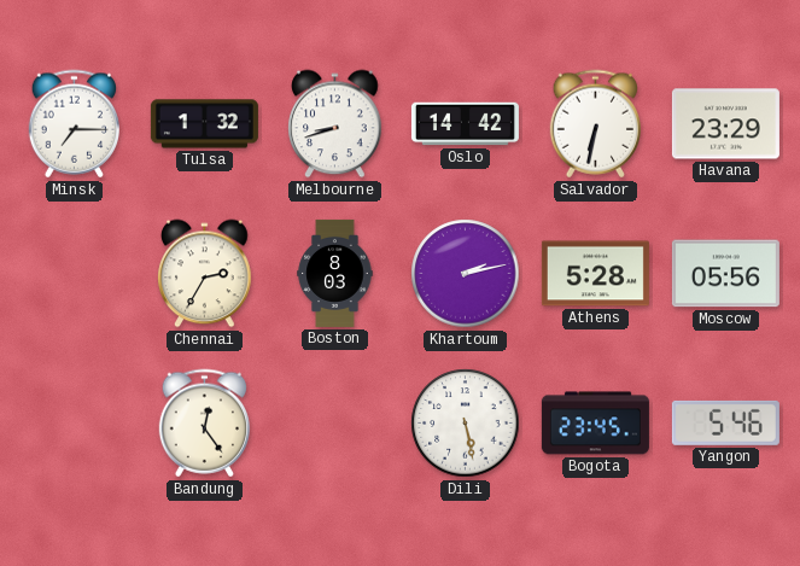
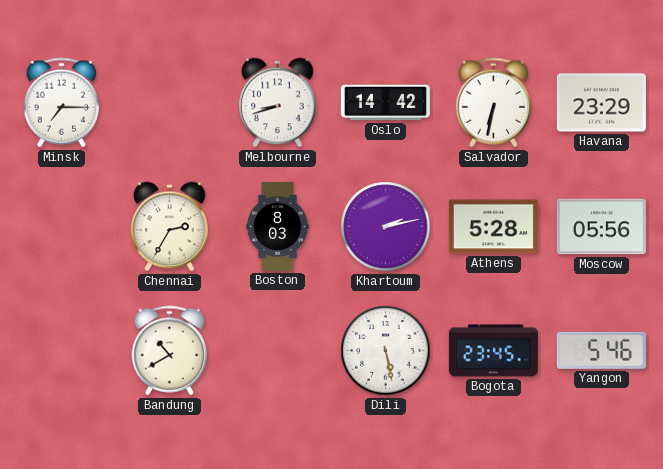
Tulsa: 1:32 -> none
Bandung: 12:24 -> 10:40
